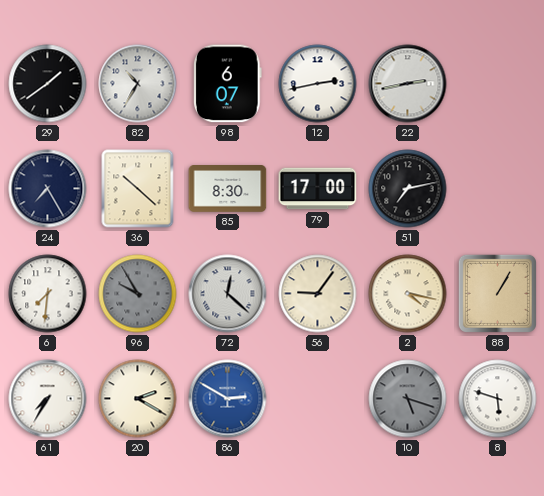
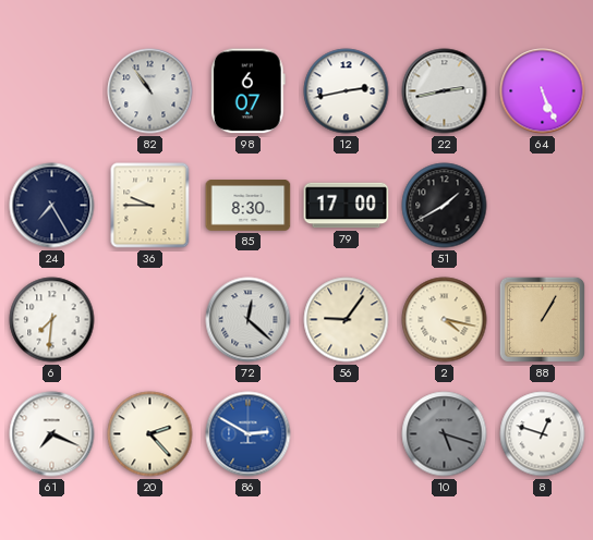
29: 1:39 -> none
82: 10:35 -> 10:54
64: none -> 5:26
36: 10:22 -> 9:45
51: 7:13 -> 1:40
96: 9:55 -> none
61: 7:35 -> 7:19
20: 2:20 -> 2:23
8: 5:48 -> 12:48
